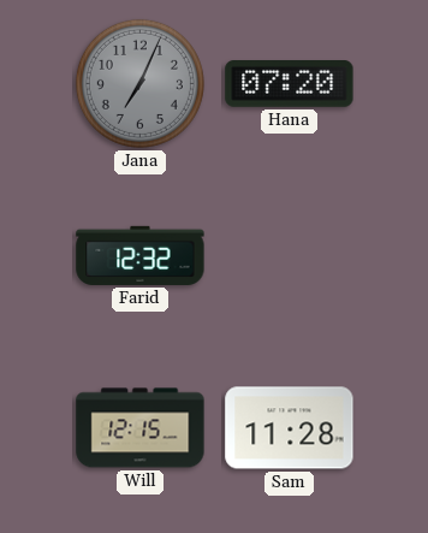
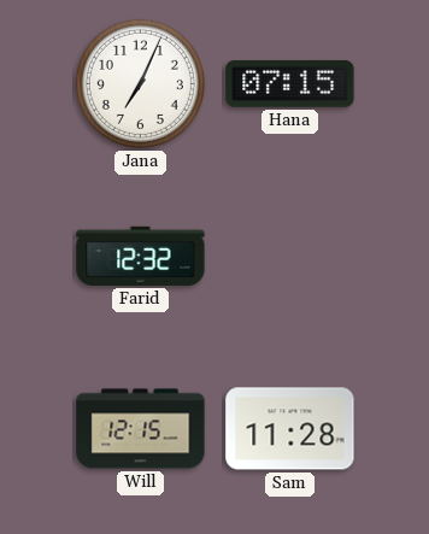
Jana dial: grey -> white
Hana: 07:20 -> 07:15
